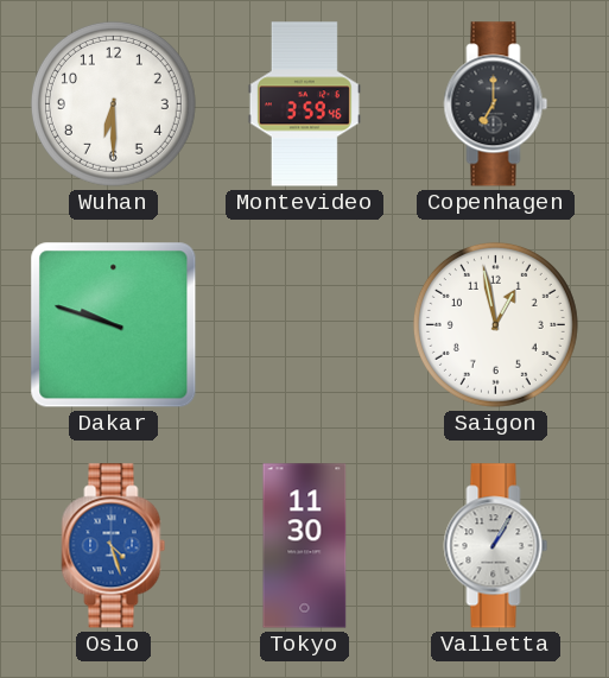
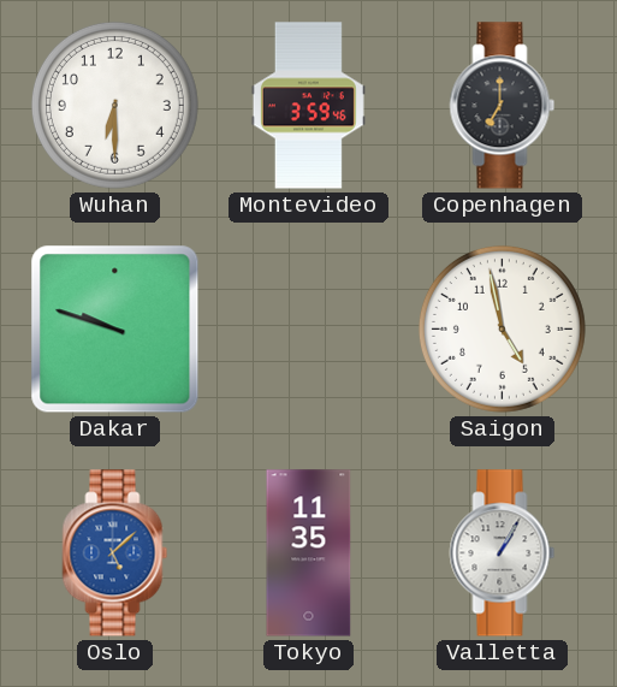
Saigon: 12:58 -> 4:58
Oslo: 4:27 -> 5:08
Tokyo: 11:30 -> 11:35
